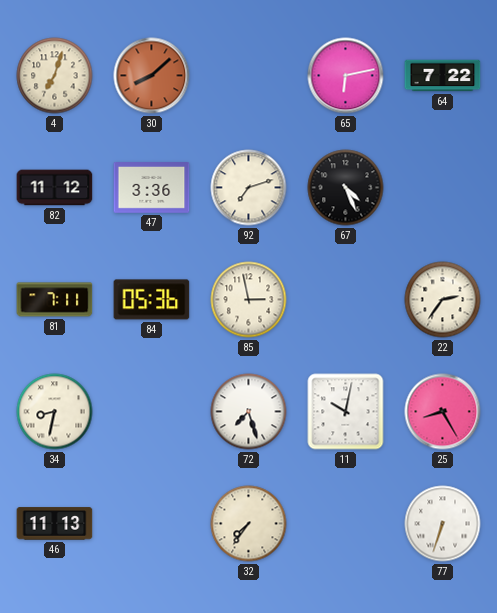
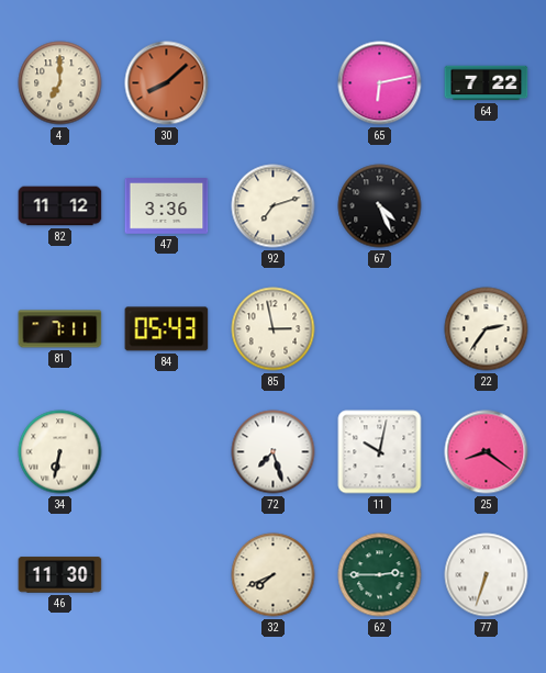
4: 7:03 -> 7:00
84: 05:36 -> 05:43
34: 8:32 -> 6:32
25: 8:25 -> 8:21
46: 11:13 -> 11:30
32: 7:36 -> 7:41
62: none -> 2:45
